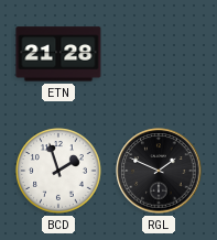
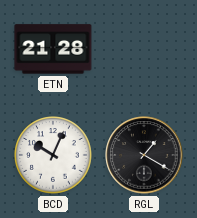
BCD: 1:57 -> 10:04
RGL: 1:49 -> 1:20
